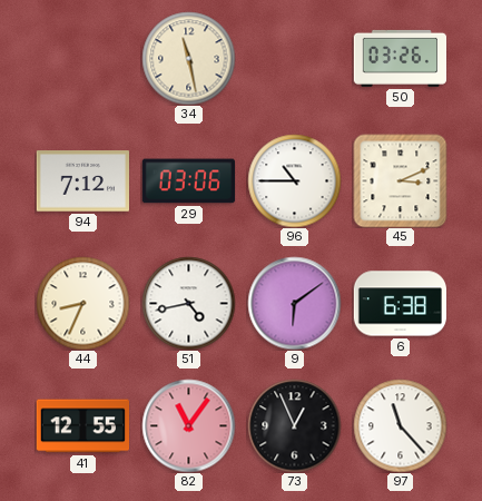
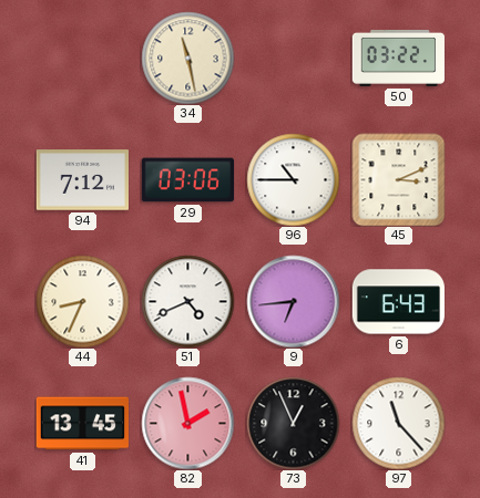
50: 03:26 -> 03:22
51: 4:43 -> 4:41
9: 6:09 -> 6:44
6: 6:38 -> 6:43
41: 12:55 -> 13:45
82: 11:06 -> 1:58
